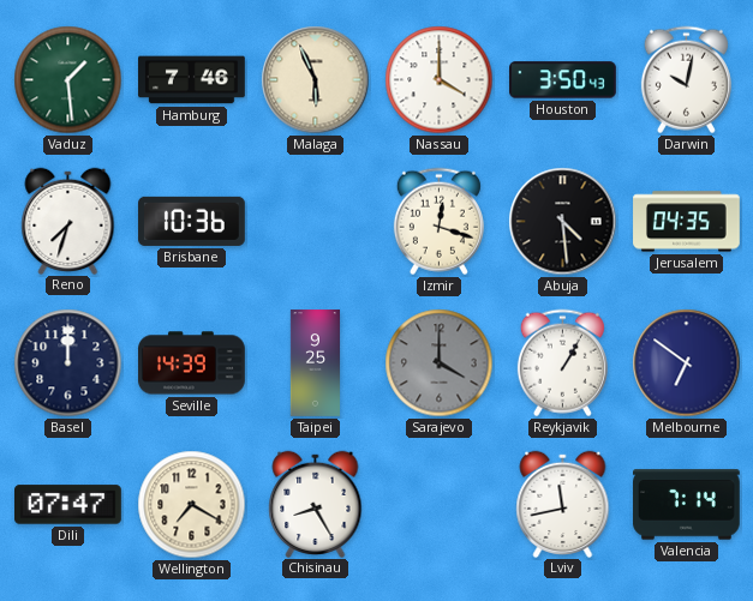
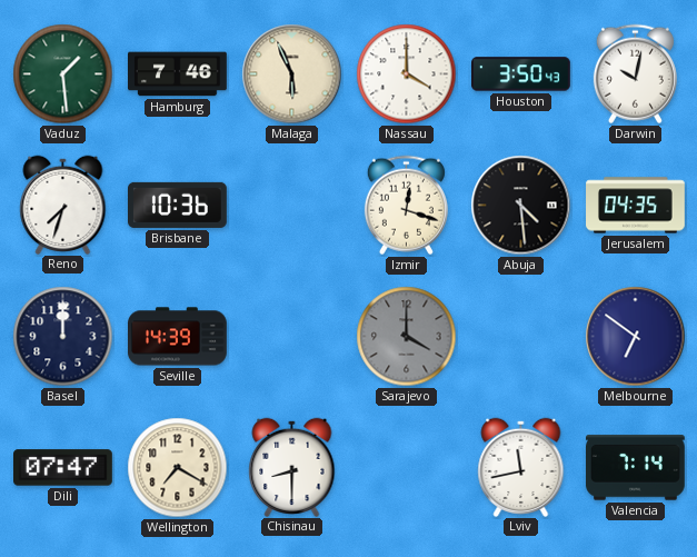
Taipei: 9:25 -> none
Reykjavik: 1:05 -> none
Chisinau: 8:25 -> 8:30
